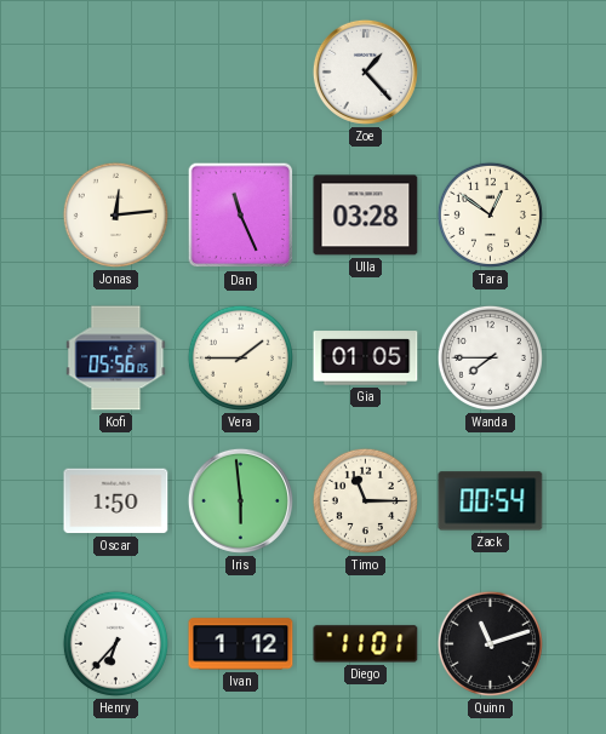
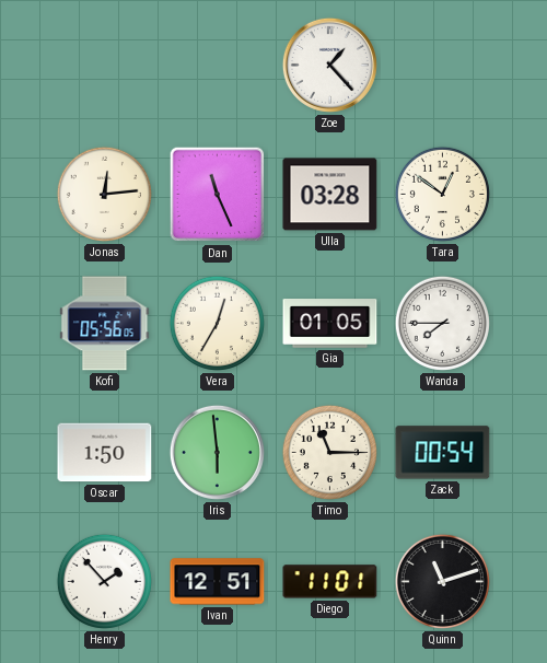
Vera: 1:45 -> 12:35
Henry: 6:37 -> 1:53
Ivan: 1:12 -> 12:51
